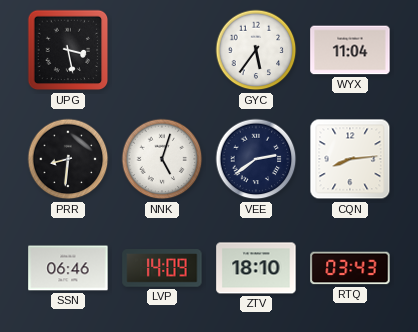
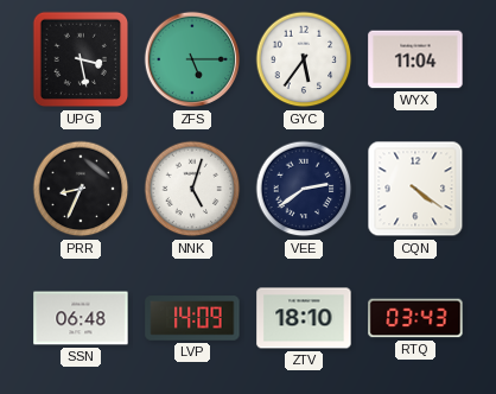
ZFS: none -> 5:15
PRR: 8:31 -> 8:34
CQN: 8:14 -> 4:21
SSN: 06:46 -> 06:48
